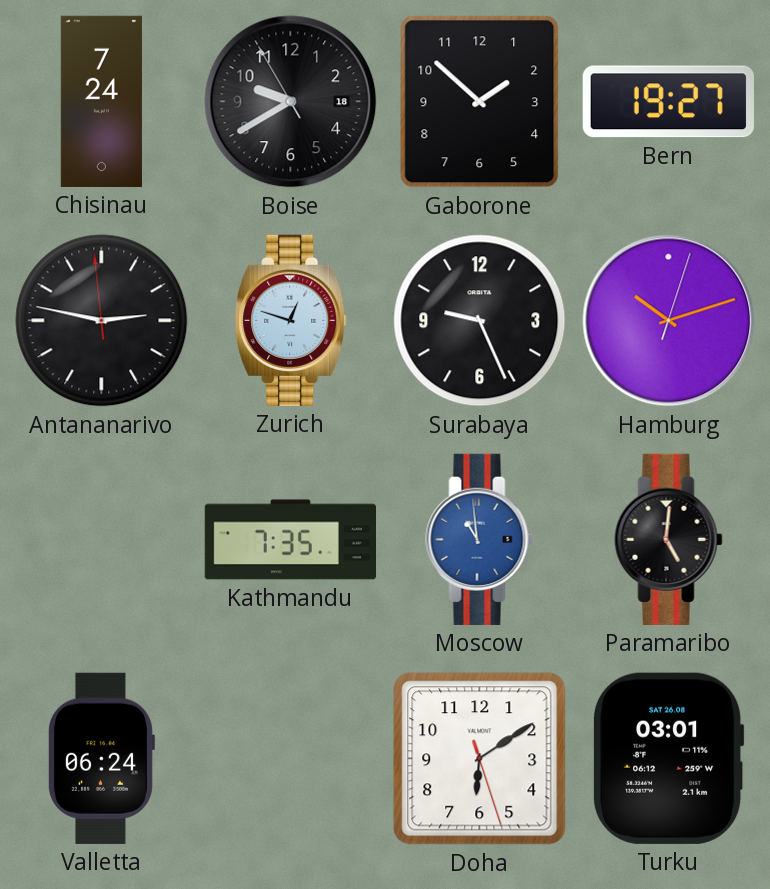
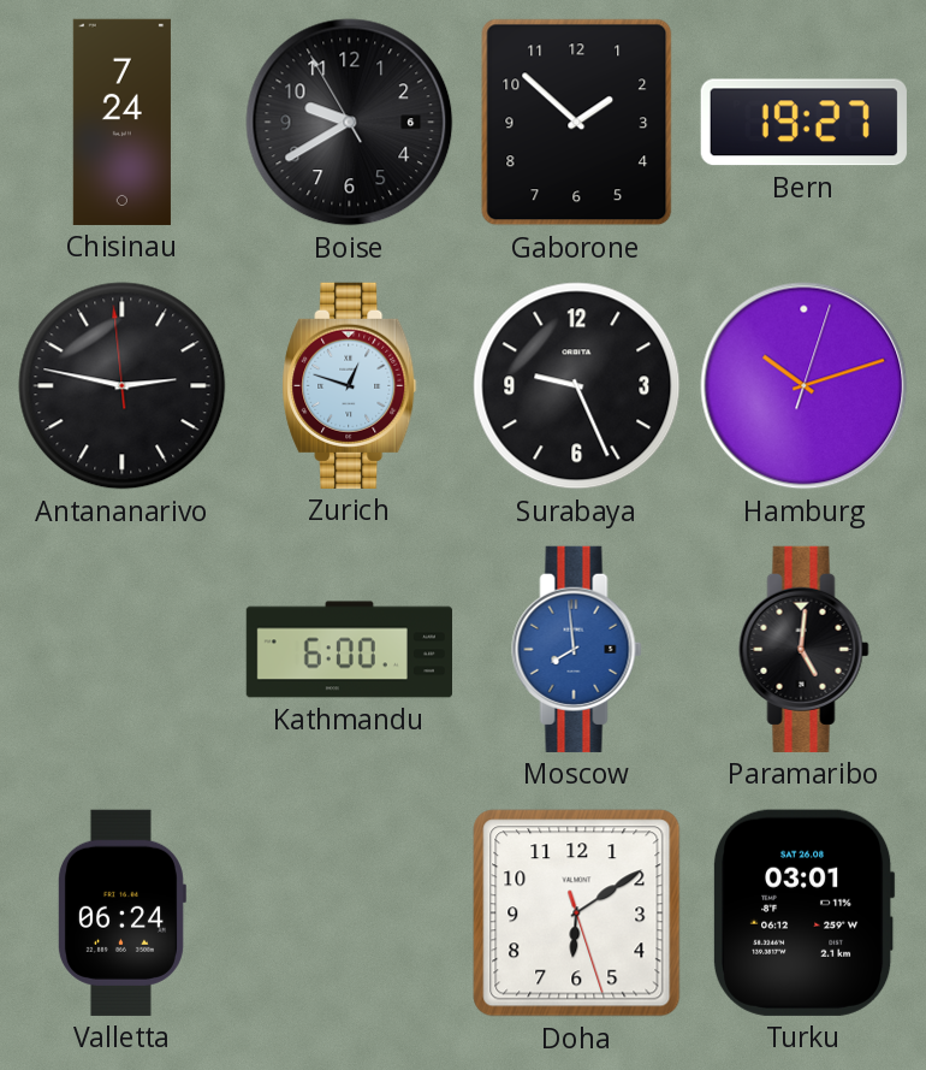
Boise date: 18 -> 6
Kathmandu: 7:35 -> 6:00
Moscow: 10:59 -> 7:59
